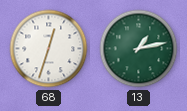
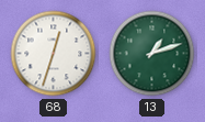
13: 1:13 -> 1:12
